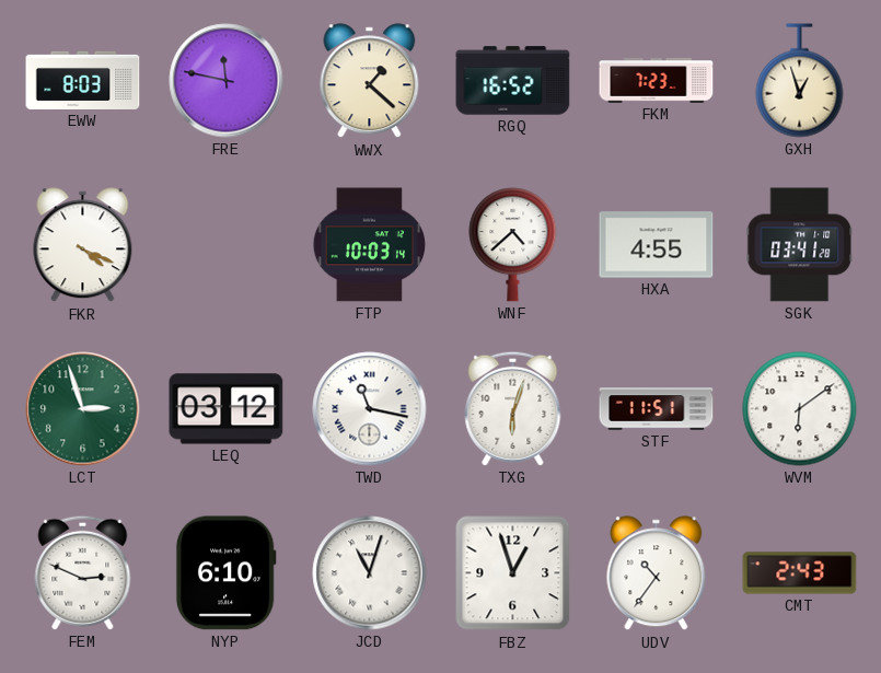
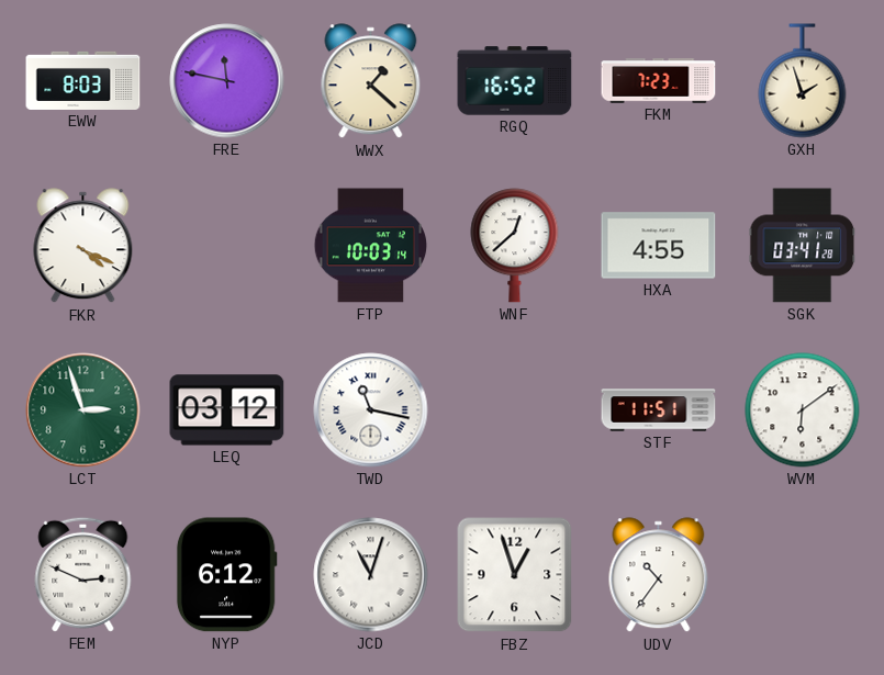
GXH: 12:57 -> 1:57
WNF: 4:38 -> 12:38
TXG: 6:03 -> none
NYP: 6:10 -> 6:12
CMT: 2:43 -> none
